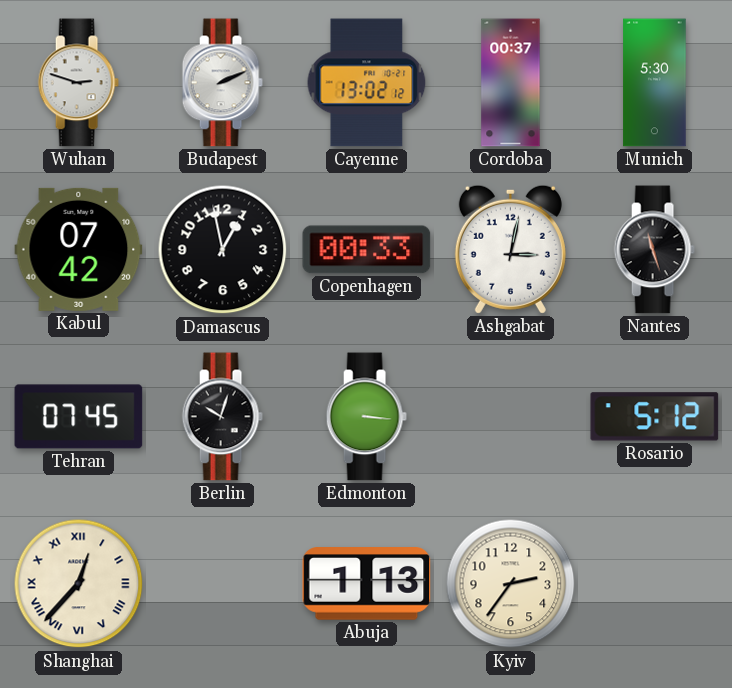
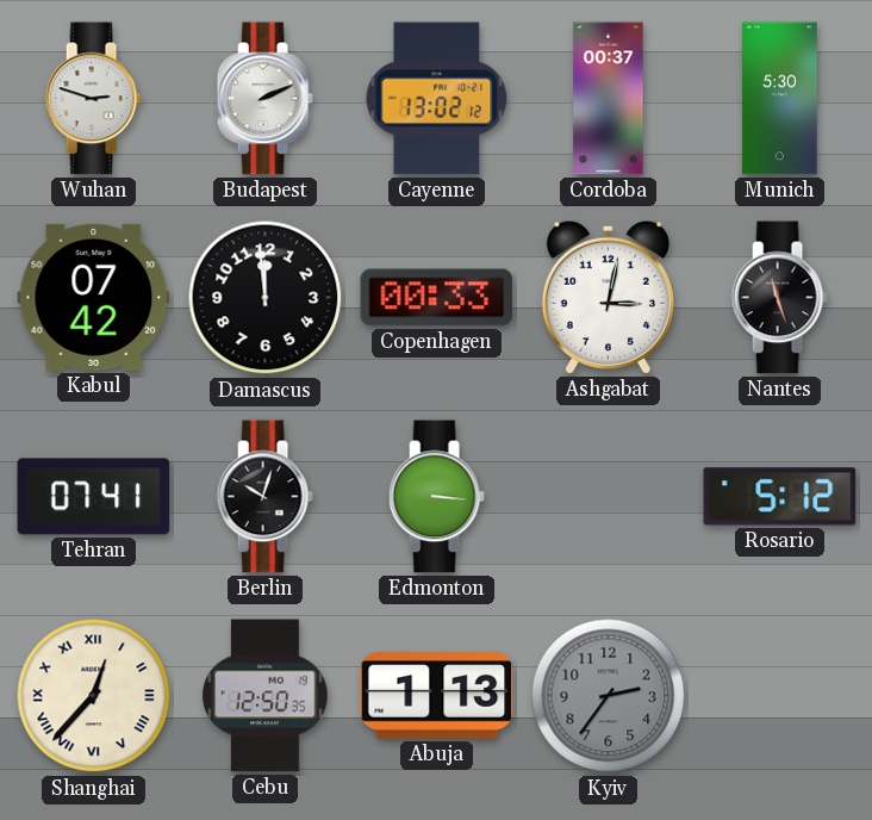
Damascus: 12:58 -> 11:59
Tehran: 07:45 -> 07:41
Cebu: none -> 12:50
Kyiv dial: cream -> grey
